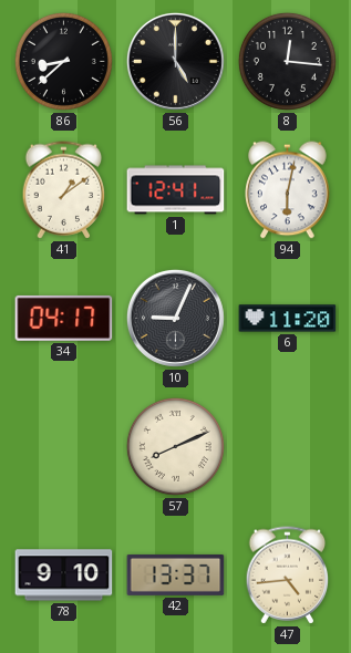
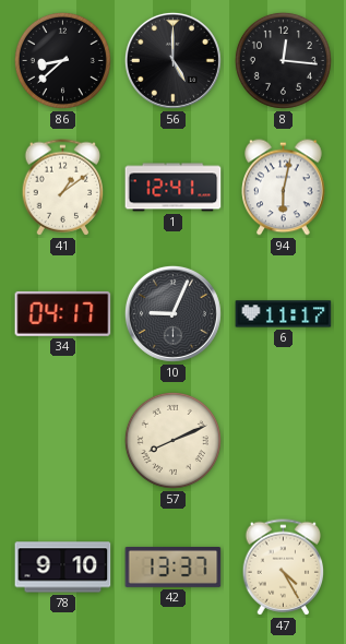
6: 11:20 -> 11:17
47: 4:44 -> 4:25
